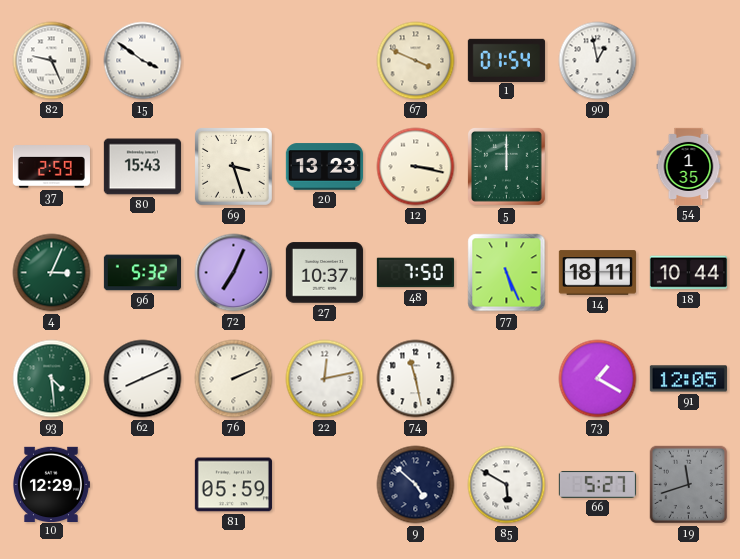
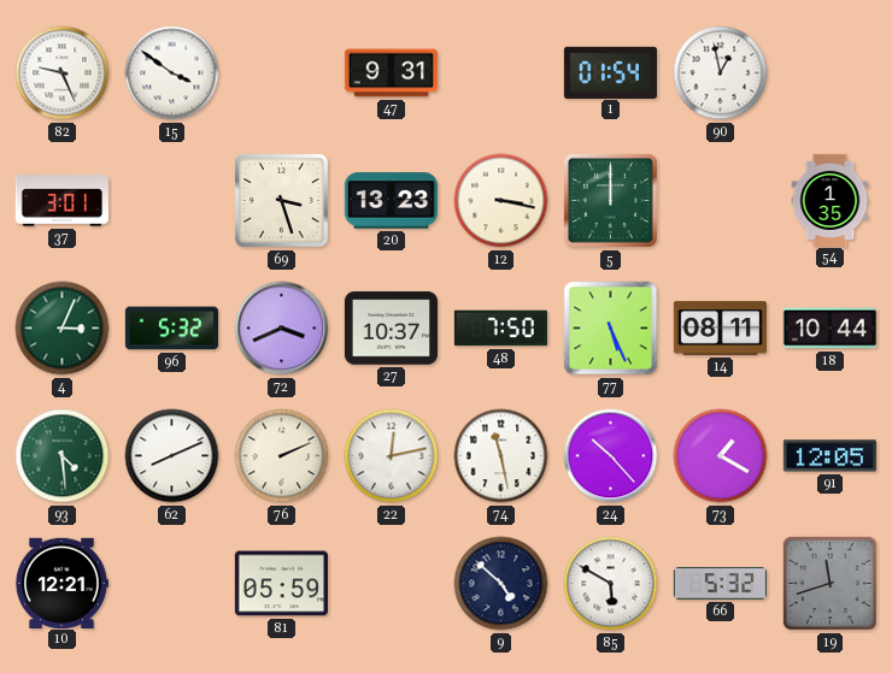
47: none -> 9:31
67: 3:49 -> none
37: 2:59 -> 3:01
80: 15:43 -> none
72: 7:04 -> 3:41
14: 18:11 -> 08:11
24: none -> 10:23
10: 12:29 -> 12:21
66: 5:27 -> 5:32
